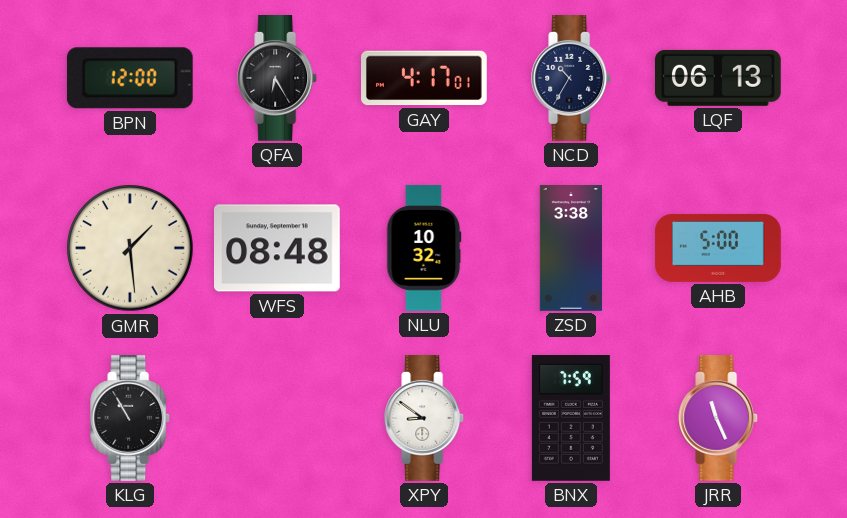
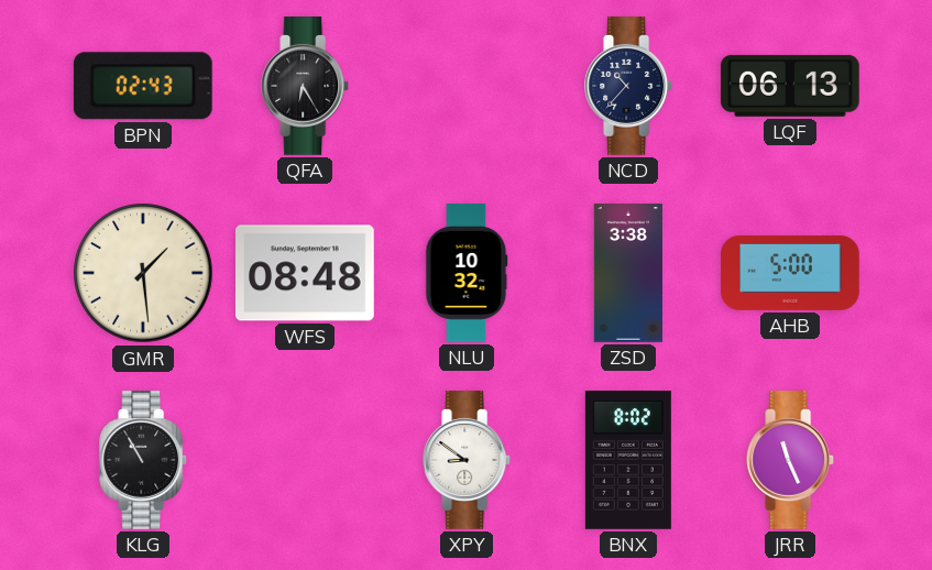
BPN: 12:00 -> 02:43
GAY: 4:17 -> none
NCD: 10:35 -> 10:37
BNX: 7:59 -> 8:02
